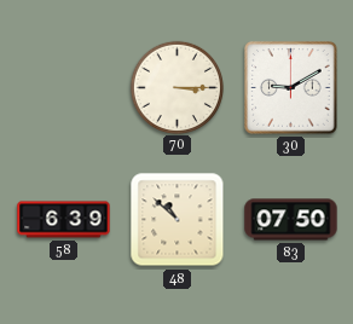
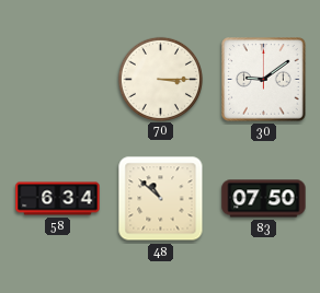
30: 9:10 -> 9:09
58: 6:39 -> 6:34
